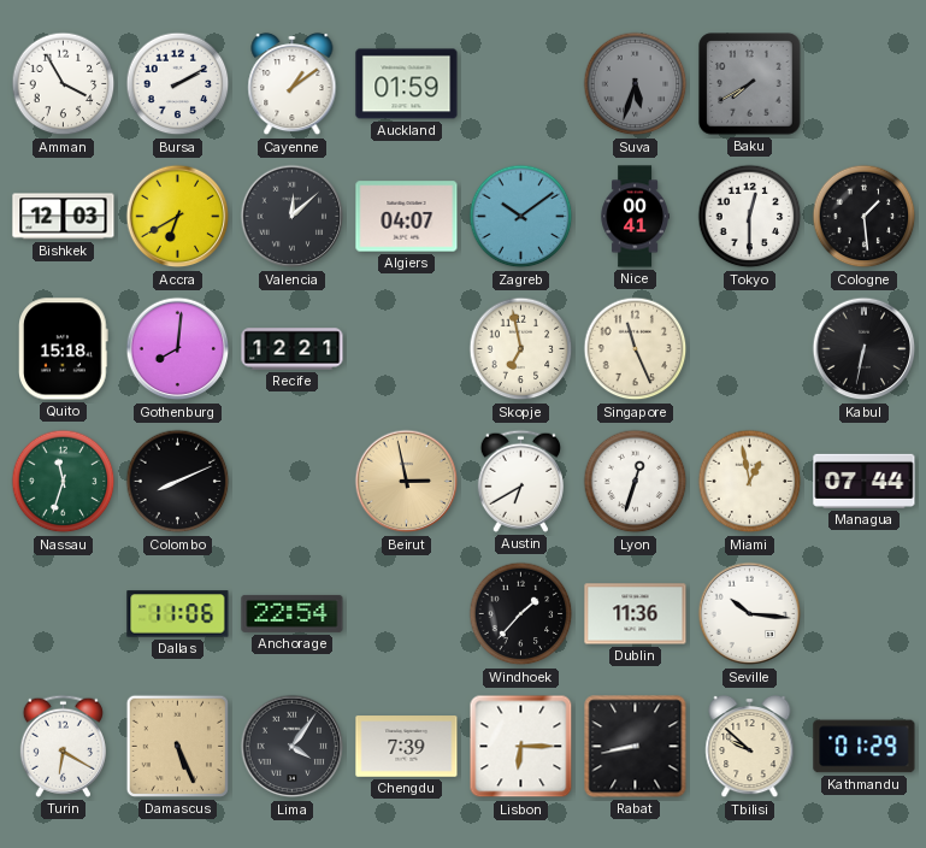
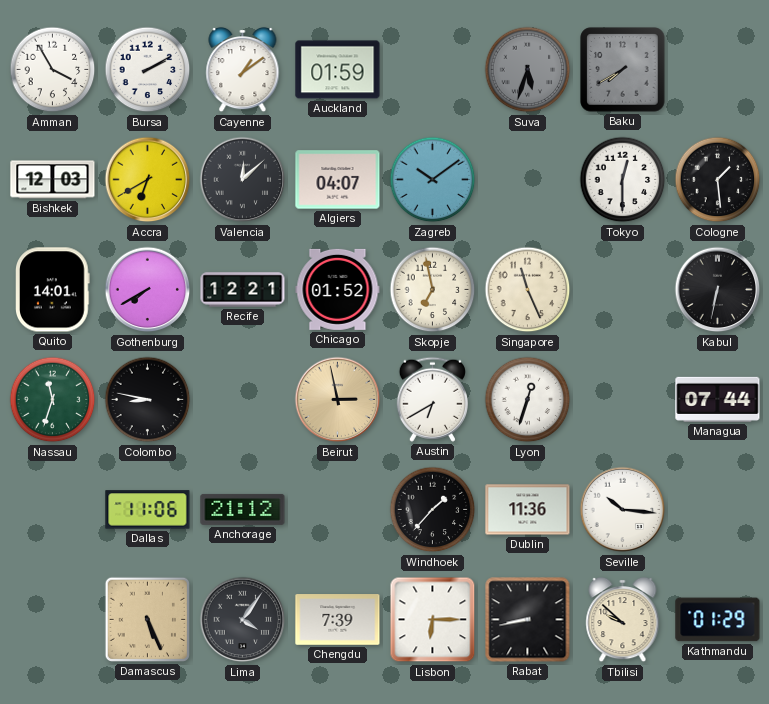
Nice: 00:41 -> none
Quito: 15:18 -> 14:01
Gothenburg: 8:01 -> 7:40
Chicago: none -> 01:52
Colombo: 8:11 -> 8:47
Miami: 12:58 -> none
Anchorage: 22:54 -> 21:12
Turin: 6:20 -> none
